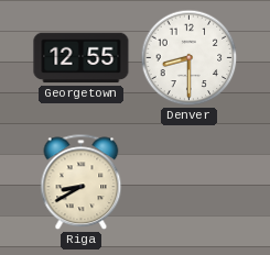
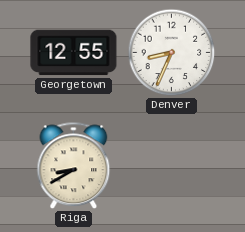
Denver: 8:30 -> 8:34
